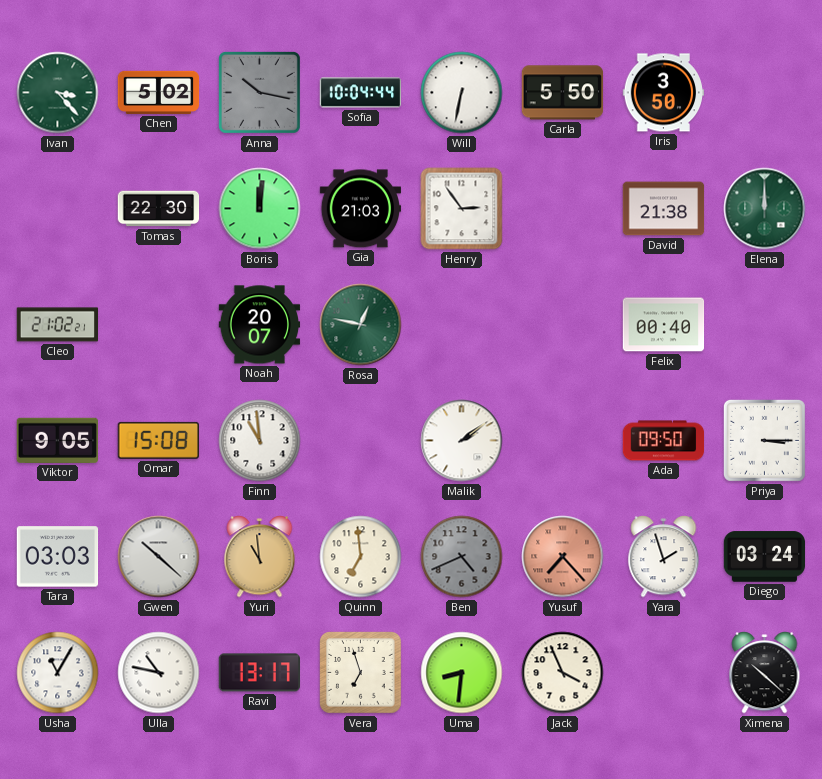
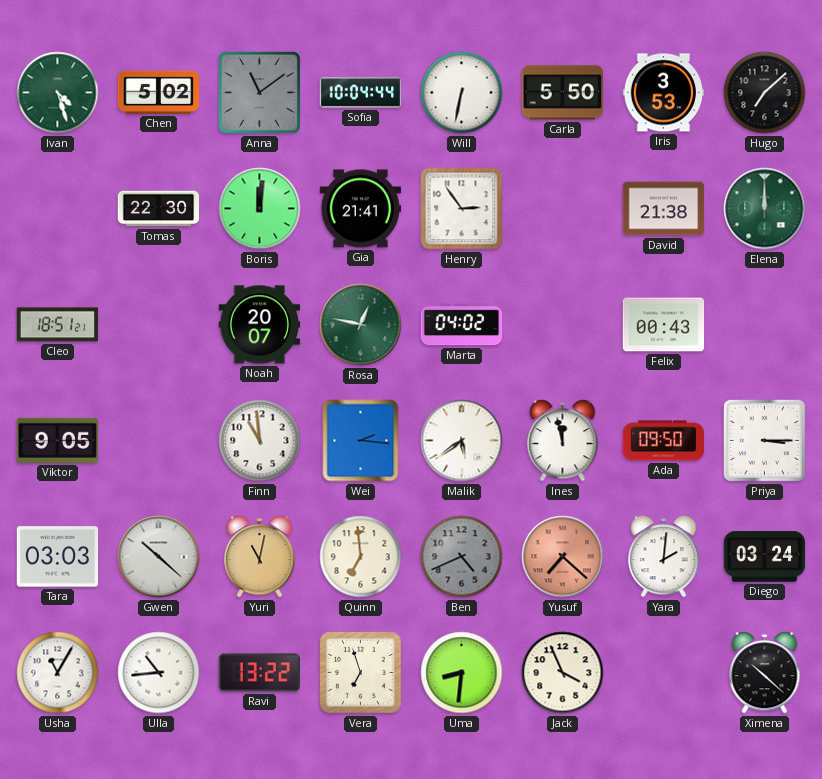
Ivan: 3:23 -> 4:27
Anna: 10:17 -> 11:09
Iris: 3:50 -> 3:53
Hugo: none -> 7:08
Gia: 21:03 -> 21:41
Cleo: 21:02 -> 18:51
Marta: none -> 04:02
Felix: 00:40 -> 00:43
Omar: 15:08 -> none
Wei: none -> 2:16
Malik: 2:09 -> 5:39
Ines: none -> 11:58
Yuri: 10:59 -> 11:02
Yusuf: 7:23 -> 7:22
Yara: 1:57 -> 2:01
Ulla: 10:47 -> 10:44
Ravi: 13:17 -> 13:22
